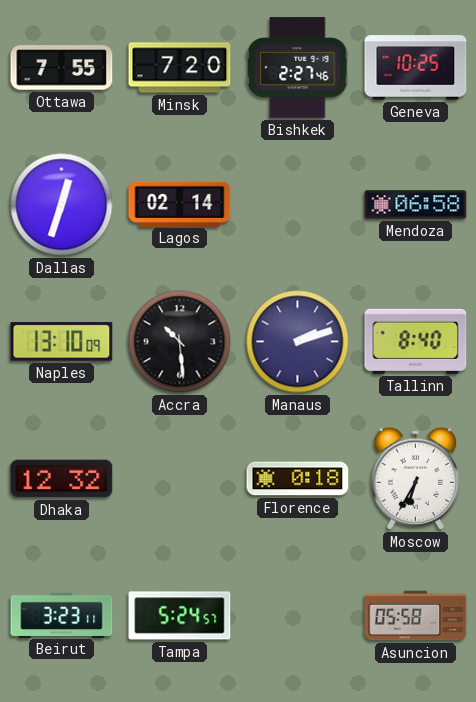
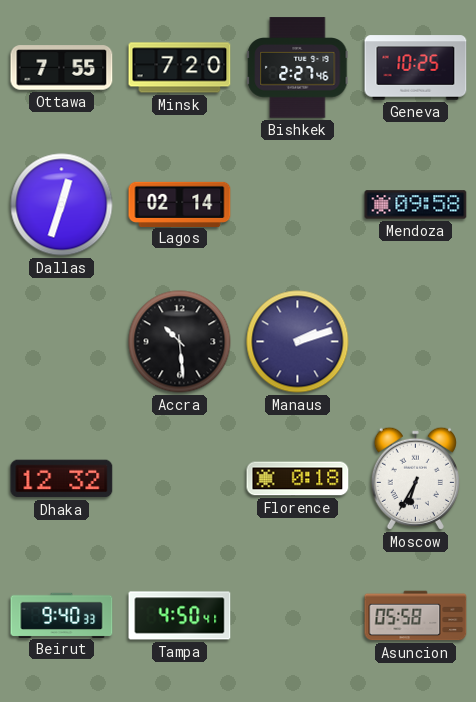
Mendoza: 06:58 -> 09:58
Naples: 13:10 -> none
Tallinn: 8:40 -> none
Beirut: 3:23 -> 9:40
Tampa: 5:24 -> 4:50
